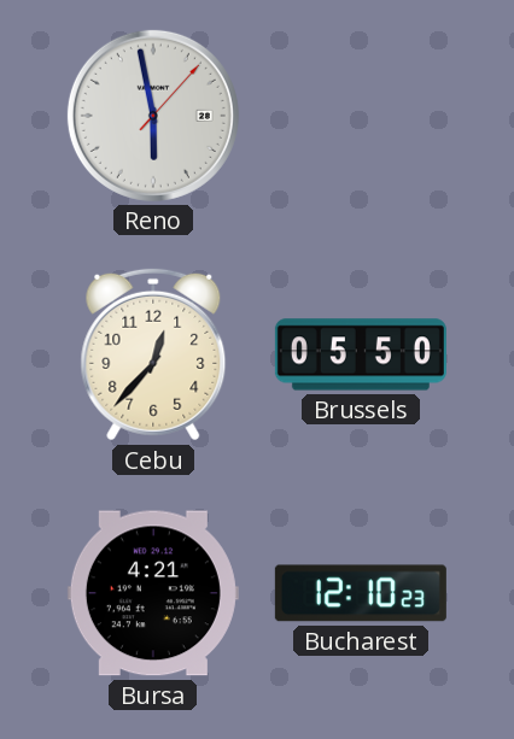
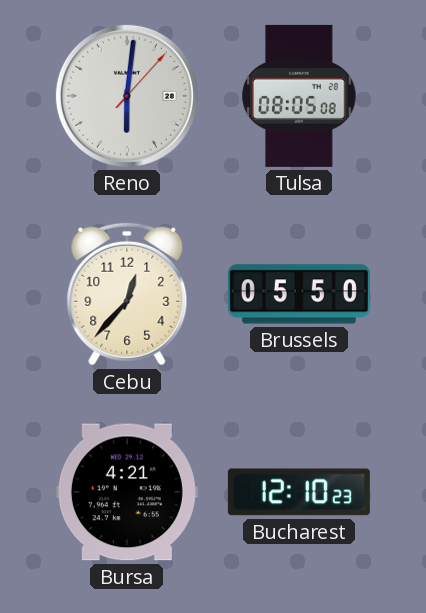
Reno: 5:58 -> 6:01
Tulsa: none -> 08:05
